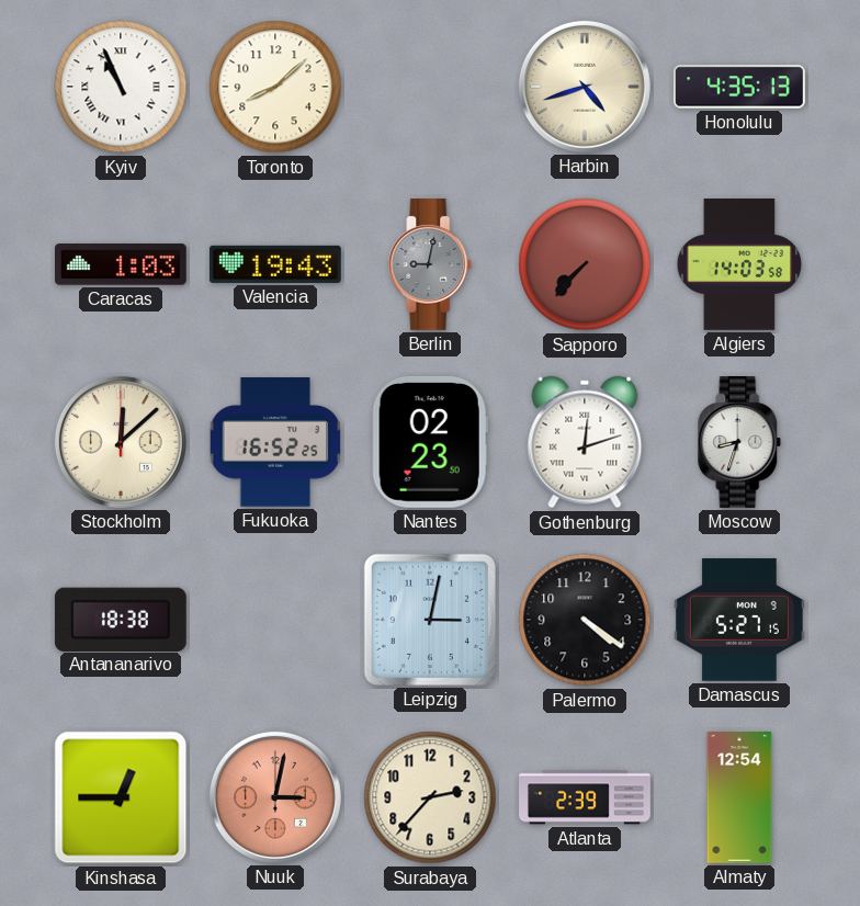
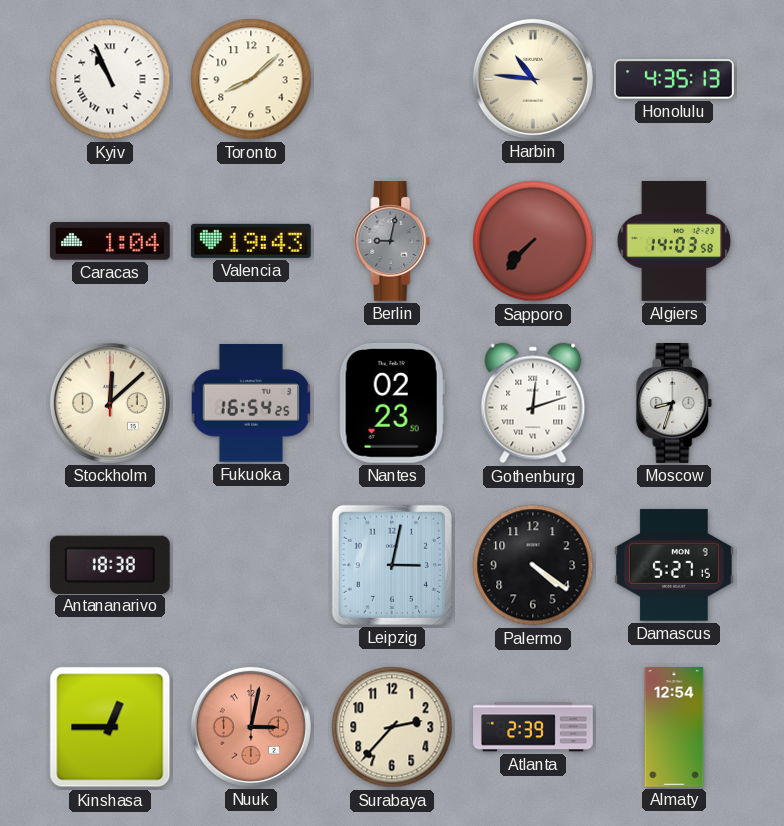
Harbin: 4:42 -> 10:46
Caracas: 1:03 -> 1:04
Fukuoka: 16:52 -> 16:54
